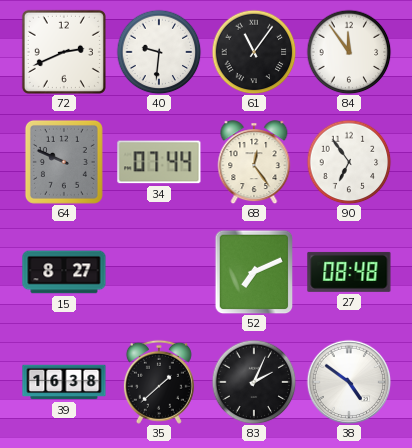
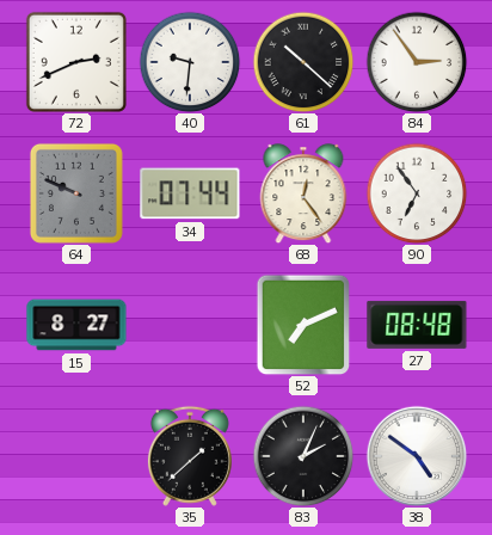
61: 11:06 -> 10:22
84: 11:54 -> 2:54
39: 16:38 -> none
